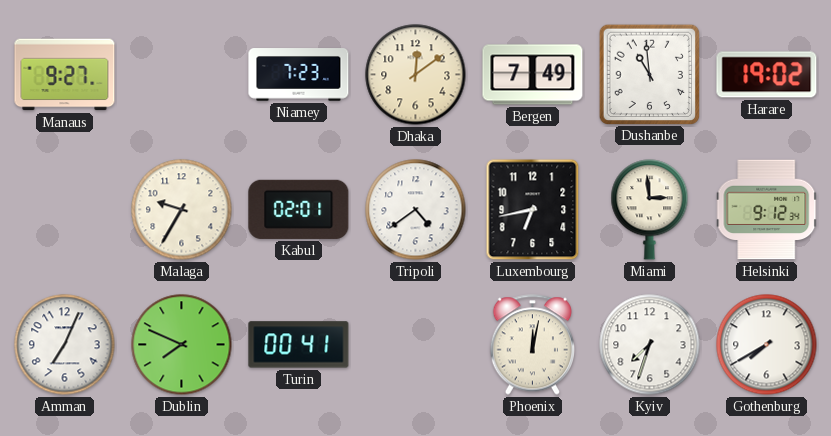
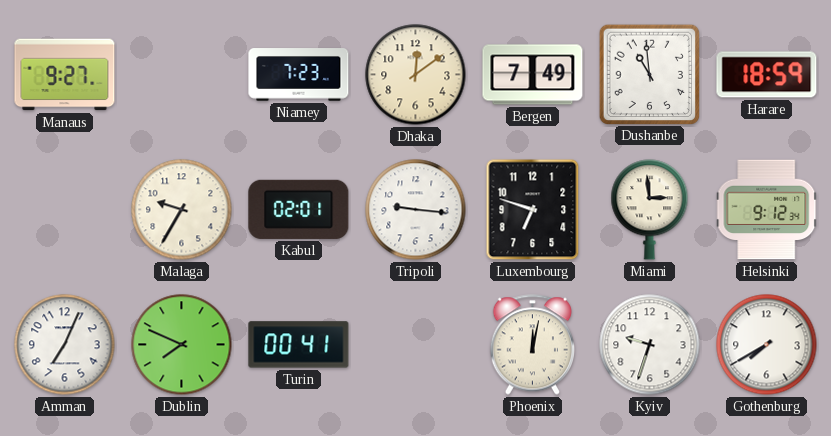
Harare: 19:02 -> 18:59
Tripoli: 4:39 -> 9:16
Luxembourg: 6:43 -> 6:48
Kyiv: 7:33 -> 9:33
